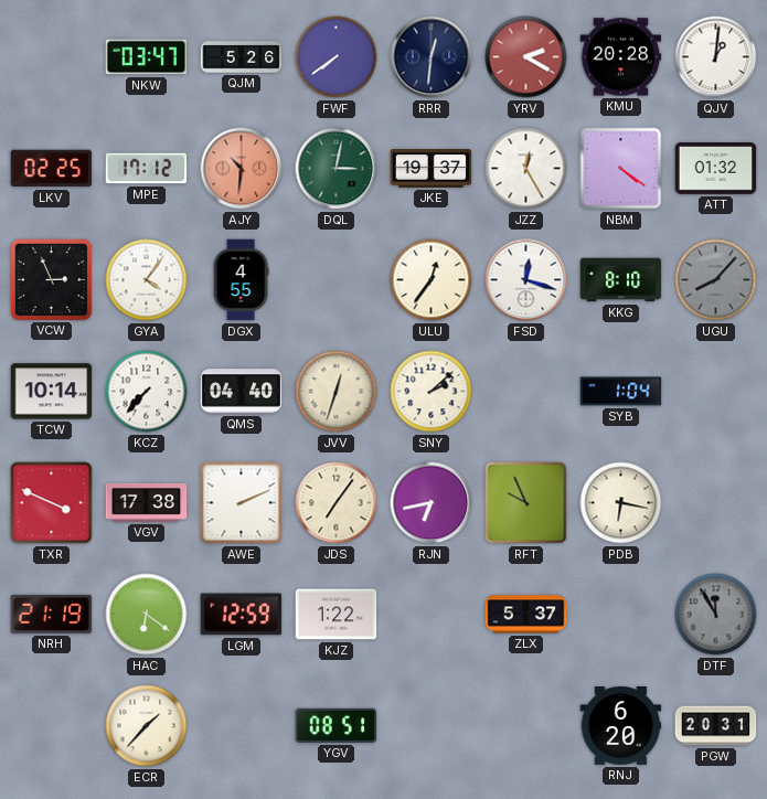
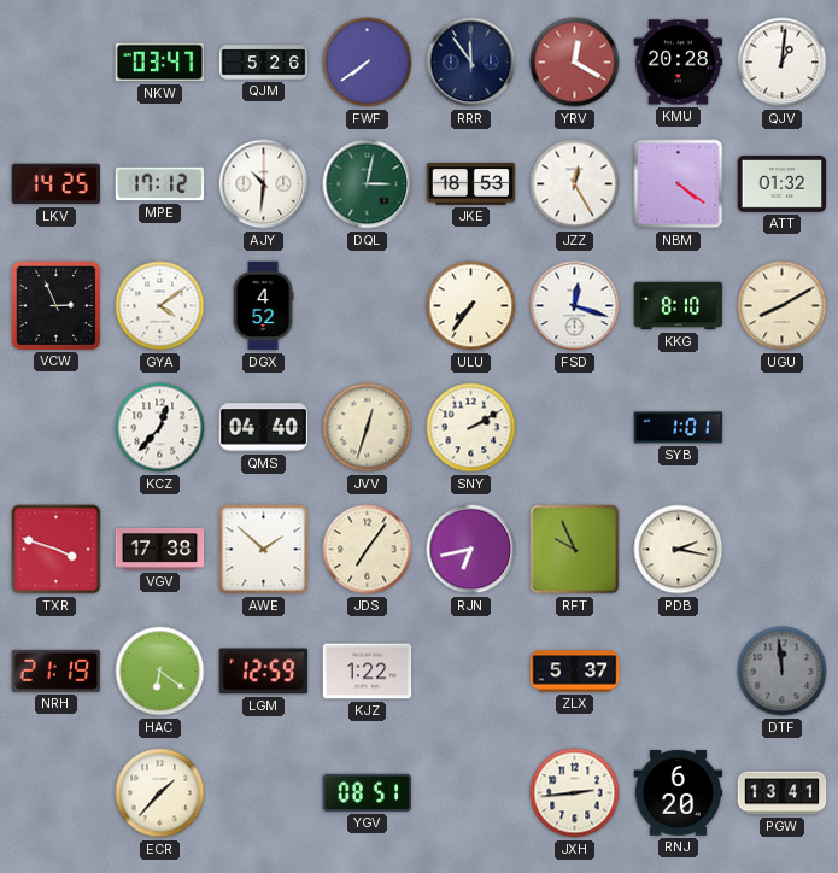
RRR: 12:31 -> 11:54
YRV: 2:20 -> 12:20
LKV: 02:25 -> 14:25
AJY dial: salmon -> white
JKE: 19:37 -> 18:53
GYA: 4:06 -> 4:09
DGX: 4:55 -> 4:52
ULU: 12:36 -> 7:36
UGU: 8:07 -> 8:10
UGU dial: grey -> cream
TCW: 10:14 -> none
KCZ: 7:37 -> 12:37
SNY: 2:08 -> 2:10
SYB: 1:04 -> 1:01
TXR: 3:49 -> 3:48
AWE: 2:11 -> 1:52
PDB: 6:17 -> 2:17
DTF: 11:55 -> 11:59
JXH: none -> 2:44
PGW: 20:31 -> 13:41
